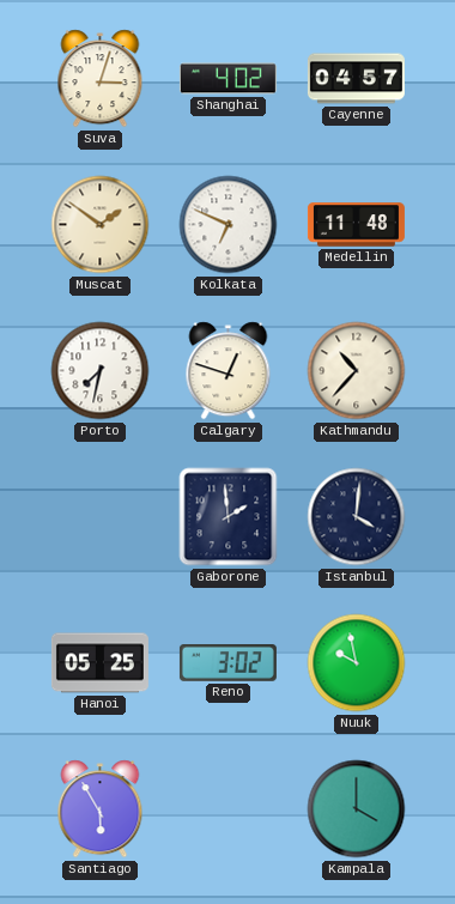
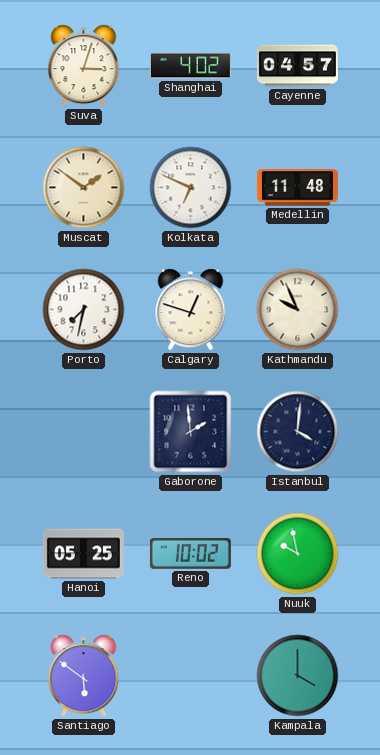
Kathmandu: 10:37 -> 9:56
Reno: 3:02 -> 10:02
Santiago: 5:55 -> 5:51
